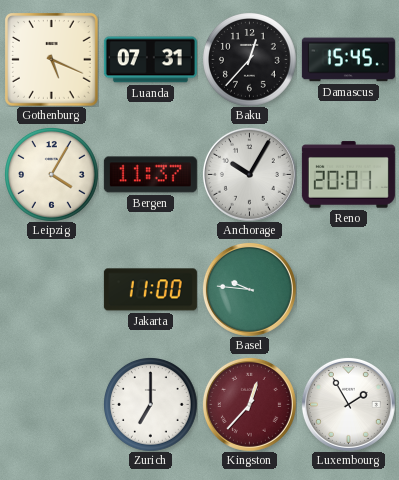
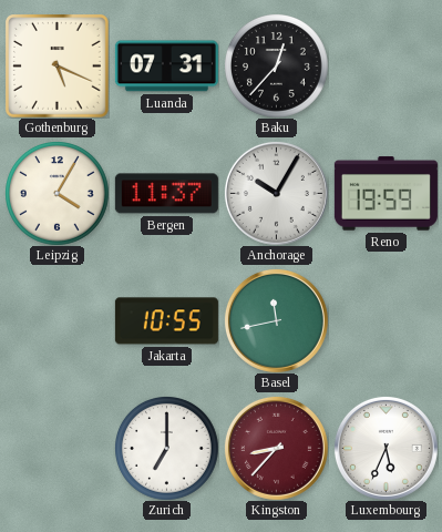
Damascus: 15:45 -> none
Reno: 20:01 -> 19:59
Jakarta: 11:00 -> 10:55
Basel: 9:46 -> 11:43
Kingston: 12:37 -> 8:37
Luxembourg: 1:55 -> 5:34
